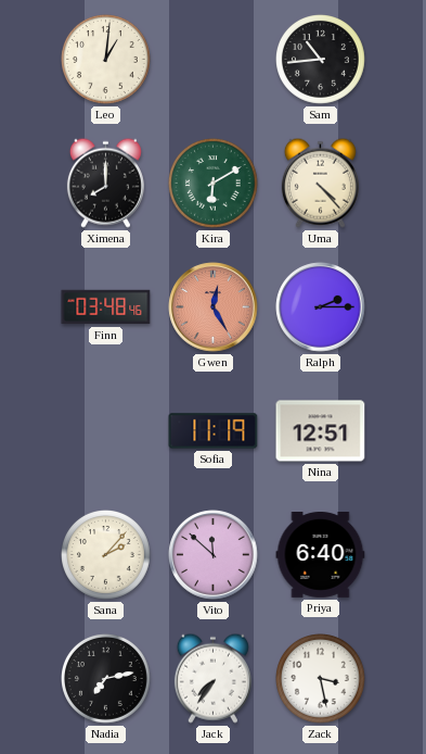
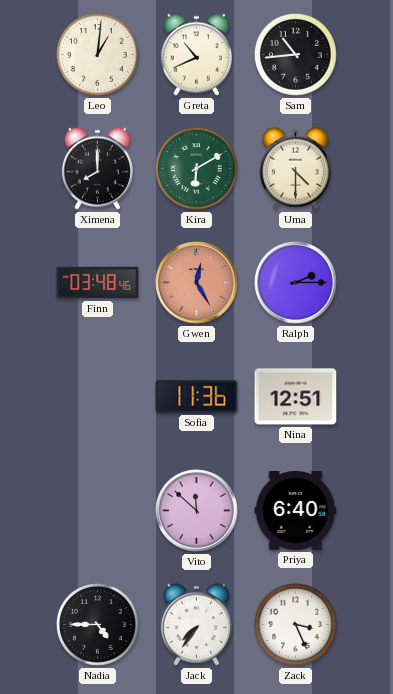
Greta: none -> 10:41
Uma: 4:23 -> 4:30
Sofia: 11:19 -> 11:36
Sana: 2:07 -> none
Nadia: 7:13 -> 4:45
Zack: 3:28 -> 3:26
